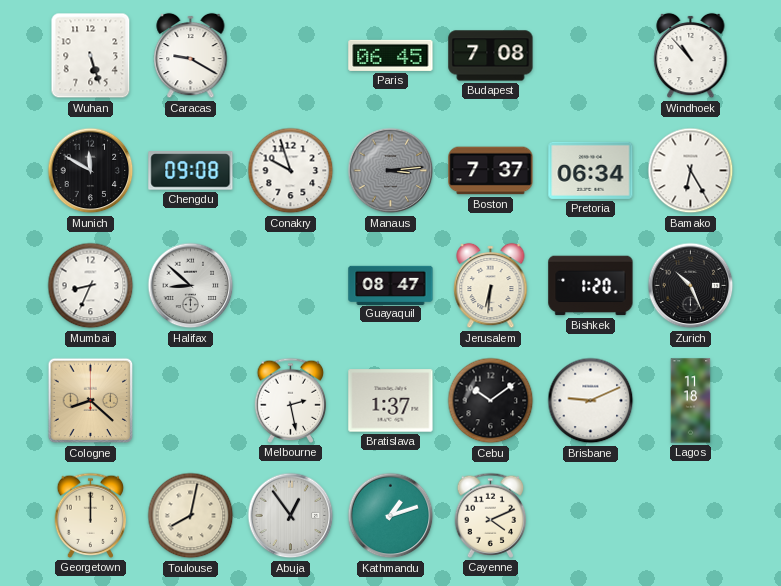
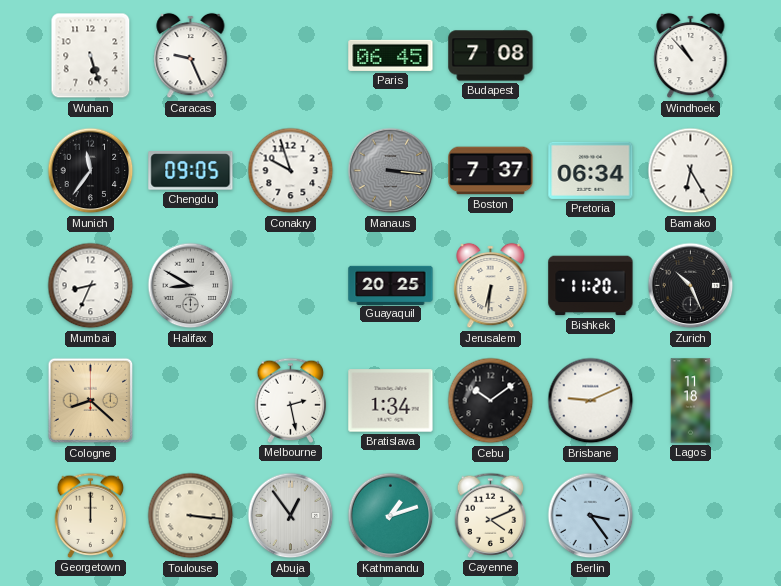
Caracas: 9:20 -> 9:26
Munich: 11:50 -> 11:36
Chengdu: 09:08 -> 09:05
Manaus: 3:14 -> 3:16
Halifax: 8:52 -> 8:50
Guayaquil: 08:47 -> 20:25
Bishkek: 1:20 -> 11:20
Bratislava: 1:37 -> 1:34
Toulouse: 8:02 -> 3:16
Berlin: none -> 3:24
